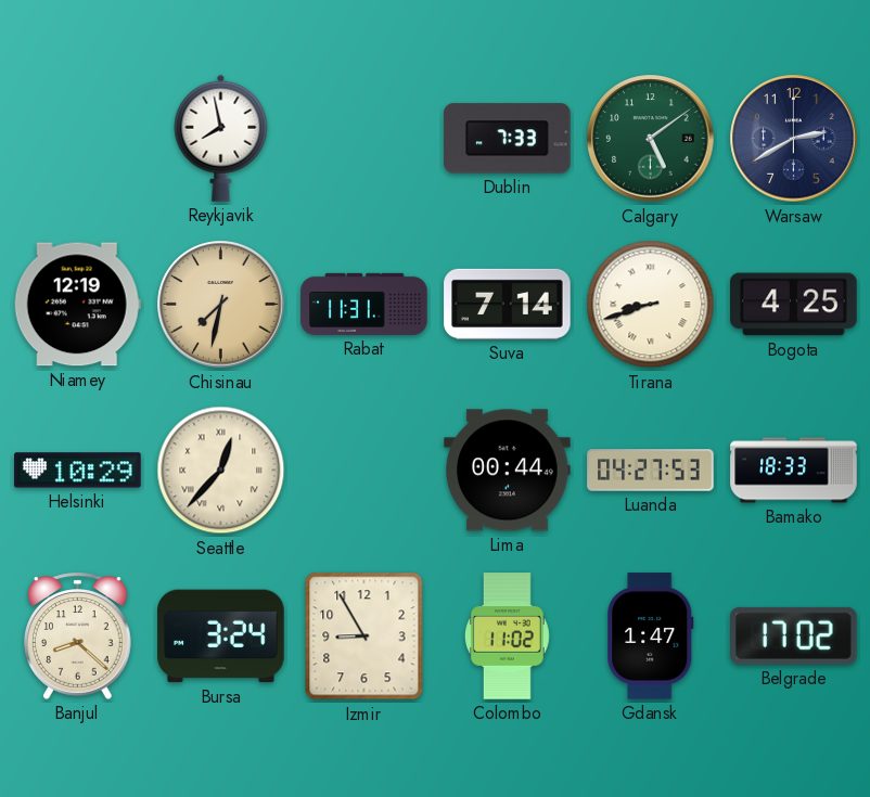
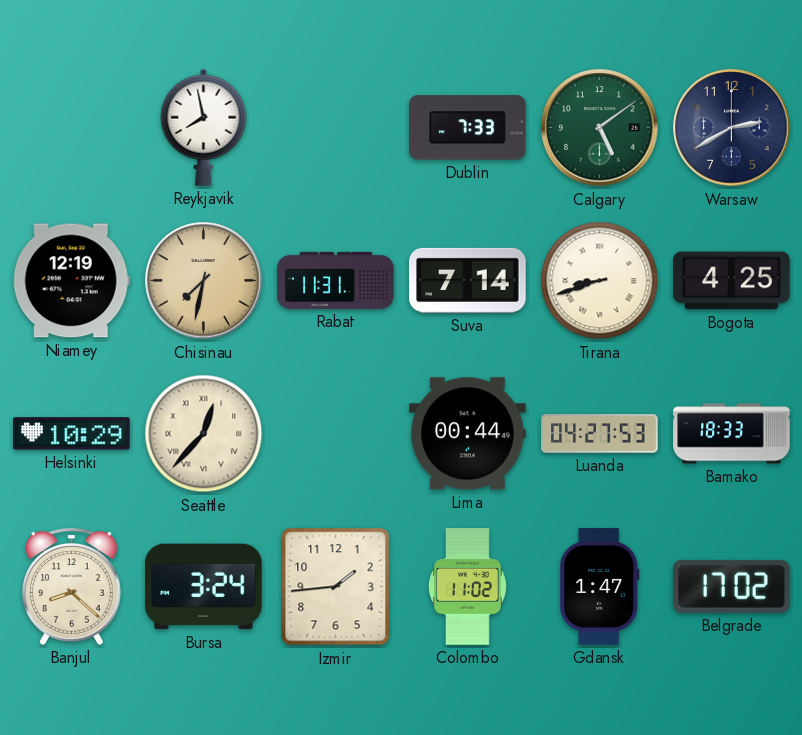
Izmir: 8:55 -> 1:44
